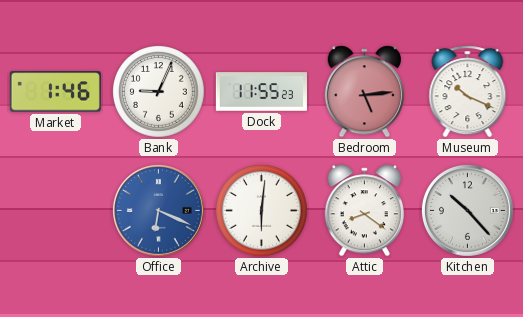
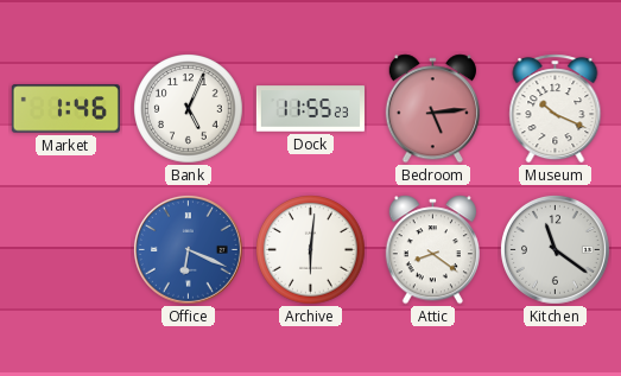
Bank: 9:04 -> 5:04
Kitchen: 10:23 -> 11:21
